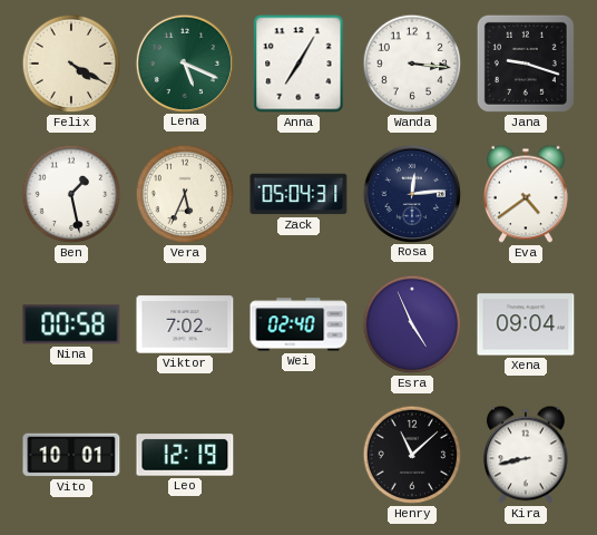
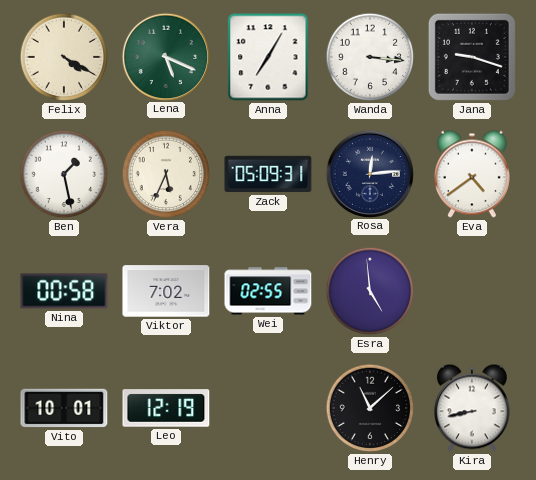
Zack: 05:04 -> 05:09
Wei: 02:40 -> 02:55
Esra: 4:56 -> 4:59
Xena: 09:04 -> none
